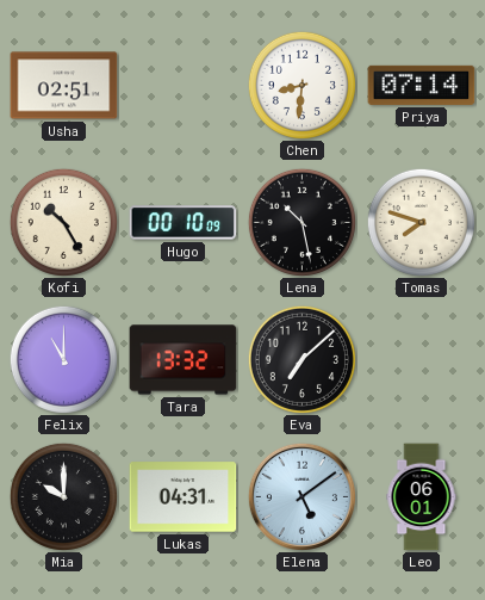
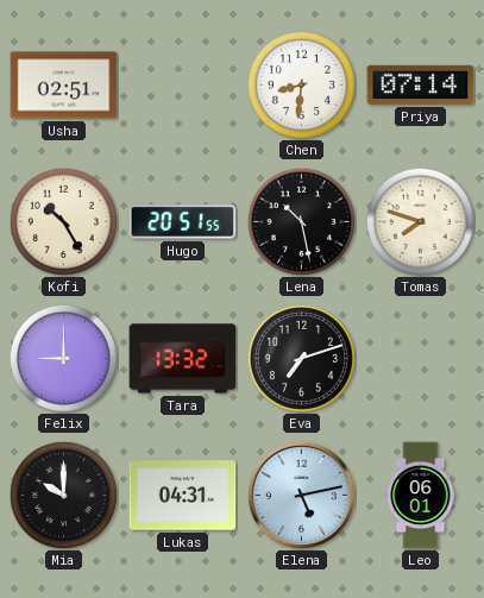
Hugo: 00:10 -> 20:51
Felix: 11:00 -> 9:00
Eva: 7:08 -> 7:12
Elena: 5:09 -> 5:13
